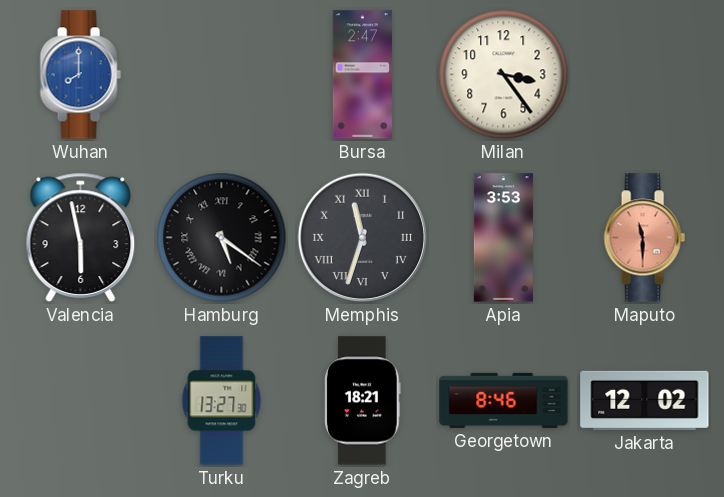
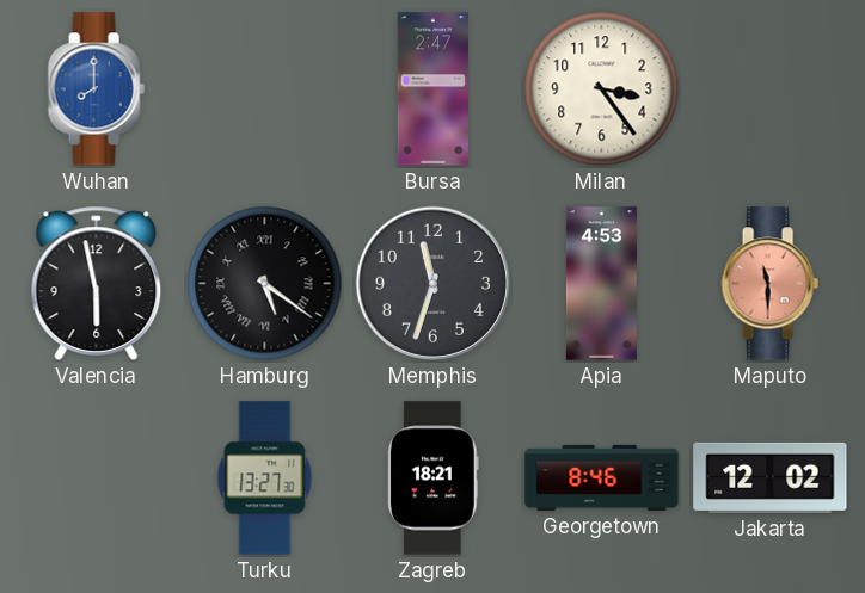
Memphis numerals: Roman -> Arabic
Apia: 3:53 -> 4:53
